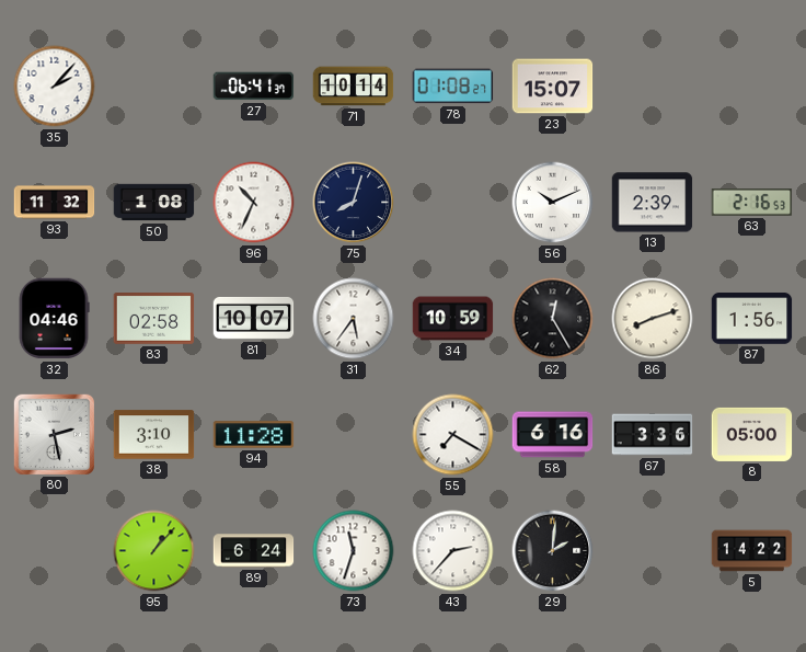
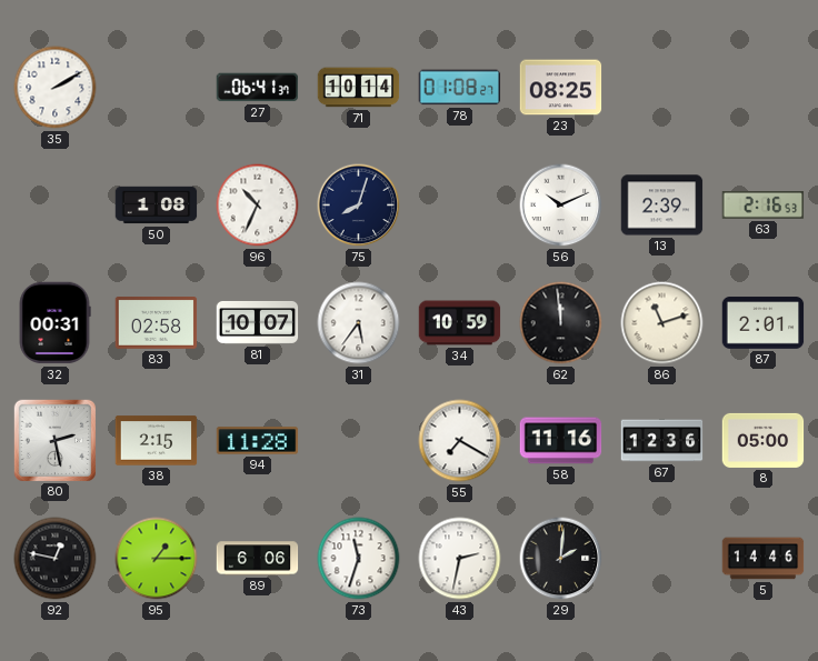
35: 2:07 -> 2:10
23: 15:07 -> 08:25
93: 11:32 -> none
32: 04:46 -> 00:31
62: 12:25 -> 11:59
86: 8:12 -> 11:12
87: 1:56 -> 2:01
38: 3:10 -> 2:15
58: 6:16 -> 11:16
67: 3:36 -> 12:36
92: none -> 12:47
95: 1:07 -> 1:15
89: 6:24 -> 6:06
43: 2:37 -> 2:32
5: 14:22 -> 14:46
